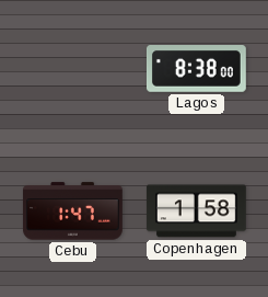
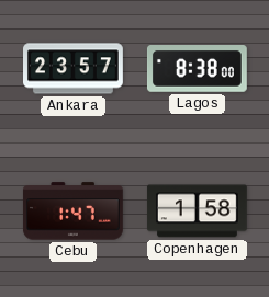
Ankara: none -> 23:57
